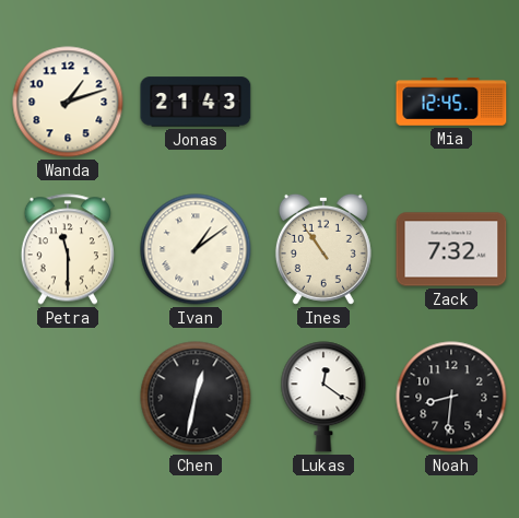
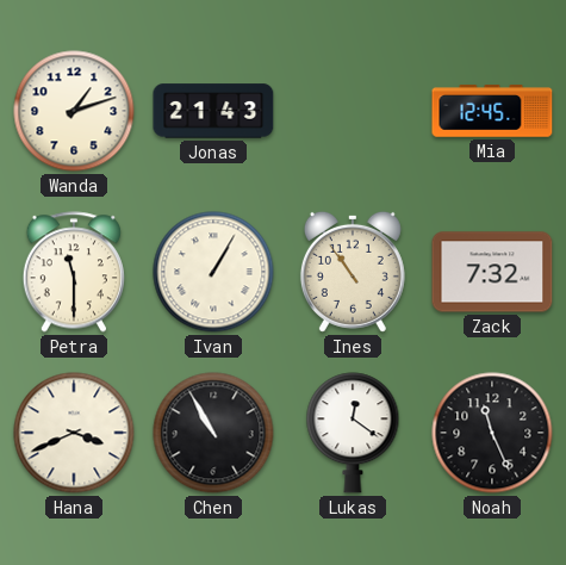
Ivan: 1:09 -> 1:05
Hana: none -> 3:41
Chen: 12:32 -> 10:55
Noah: 8:31 -> 11:26
